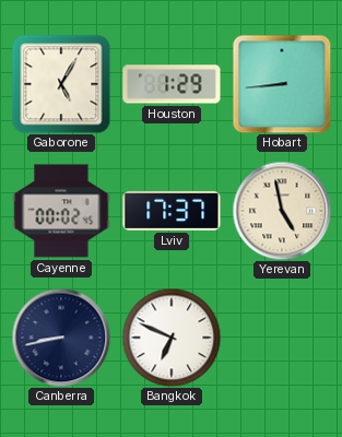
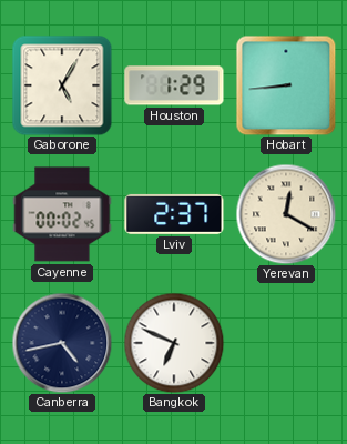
Lviv: 17:37 -> 2:37
Yerevan: 4:58 -> 12:20
Canberra: 8:43 -> 4:43
